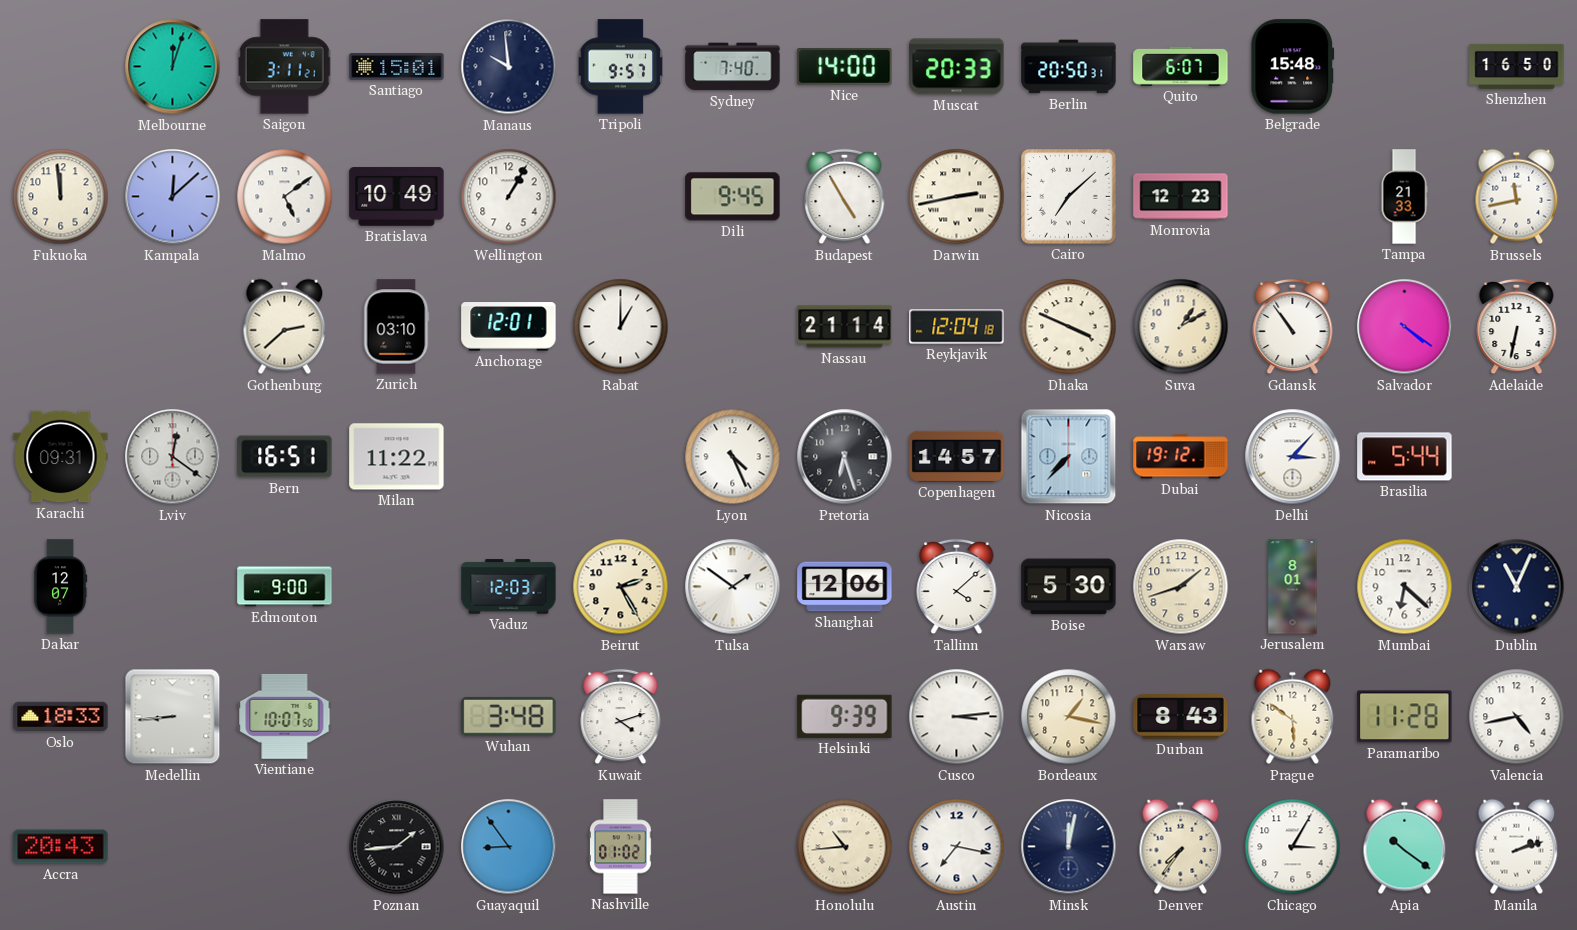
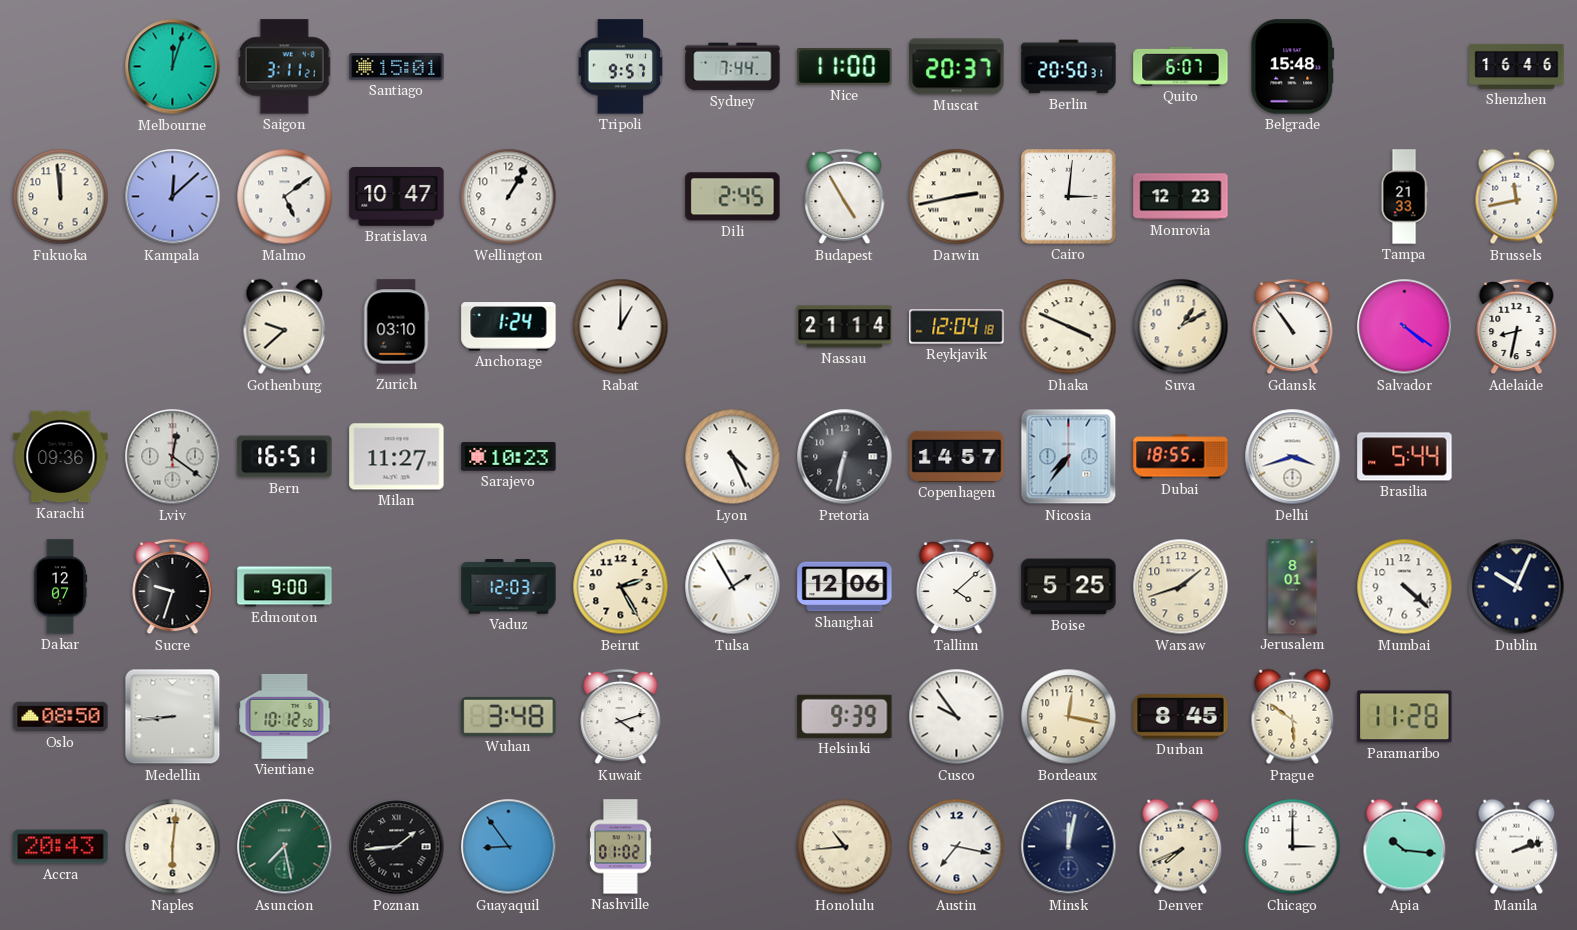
Manaus: 9:59 -> none
Sydney: 7:40 -> 7:44
Nice: 14:00 -> 11:00
Muscat: 20:33 -> 20:37
Shenzhen: 16:50 -> 16:46
Bratislava: 10:49 -> 10:47
Dili: 9:45 -> 2:45
Cairo: 7:08 -> 3:01
Gothenburg: 2:38 -> 9:38
Anchorage: 12:01 -> 1:24
Adelaide: 6:32 -> 8:32
Karachi: 09:31 -> 09:36
Milan: 11:22 -> 11:27
Sarajevo: none -> 10:23
Pretoria: 6:27 -> 6:32
Nicosia: 7:37 -> 7:36
Dubai: 19:12 -> 18:55
Delhi: 3:07 -> 3:42
Sucre: none -> 9:33
Tulsa: 1:51 -> 1:55
Boise: 5:30 -> 5:25
Mumbai: 6:22 -> 4:22
Dublin: 11:04 -> 10:04
Oslo: 18:33 -> 08:50
Vientiane: 10:07 -> 10:12
Cusco: 3:14 -> 9:54
Bordeaux: 1:17 -> 12:17
Durban: 8:43 -> 8:45
Valencia: 4:43 -> none
Naples: none -> 6:01
Asuncion: none -> 7:28
Denver: 7:36 -> 7:41
Chicago: 3:05 -> 3:00
Apia: 10:21 -> 10:16
